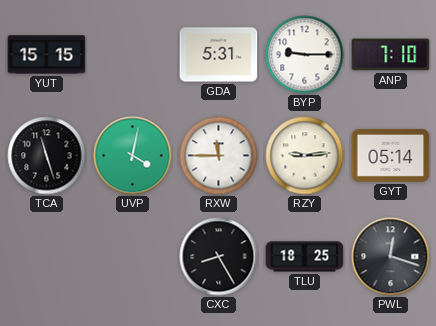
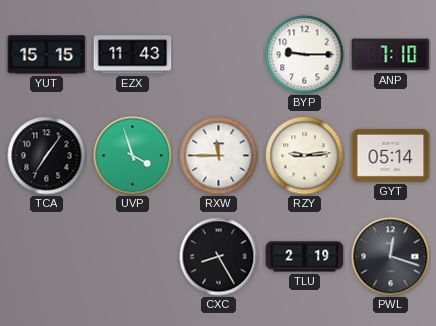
EZX: none -> 11:43
GDA: 5:31 -> none
TCA: 11:27 -> 7:06
UVP: 4:02 -> 3:57
TLU: 18:25 -> 2:19
